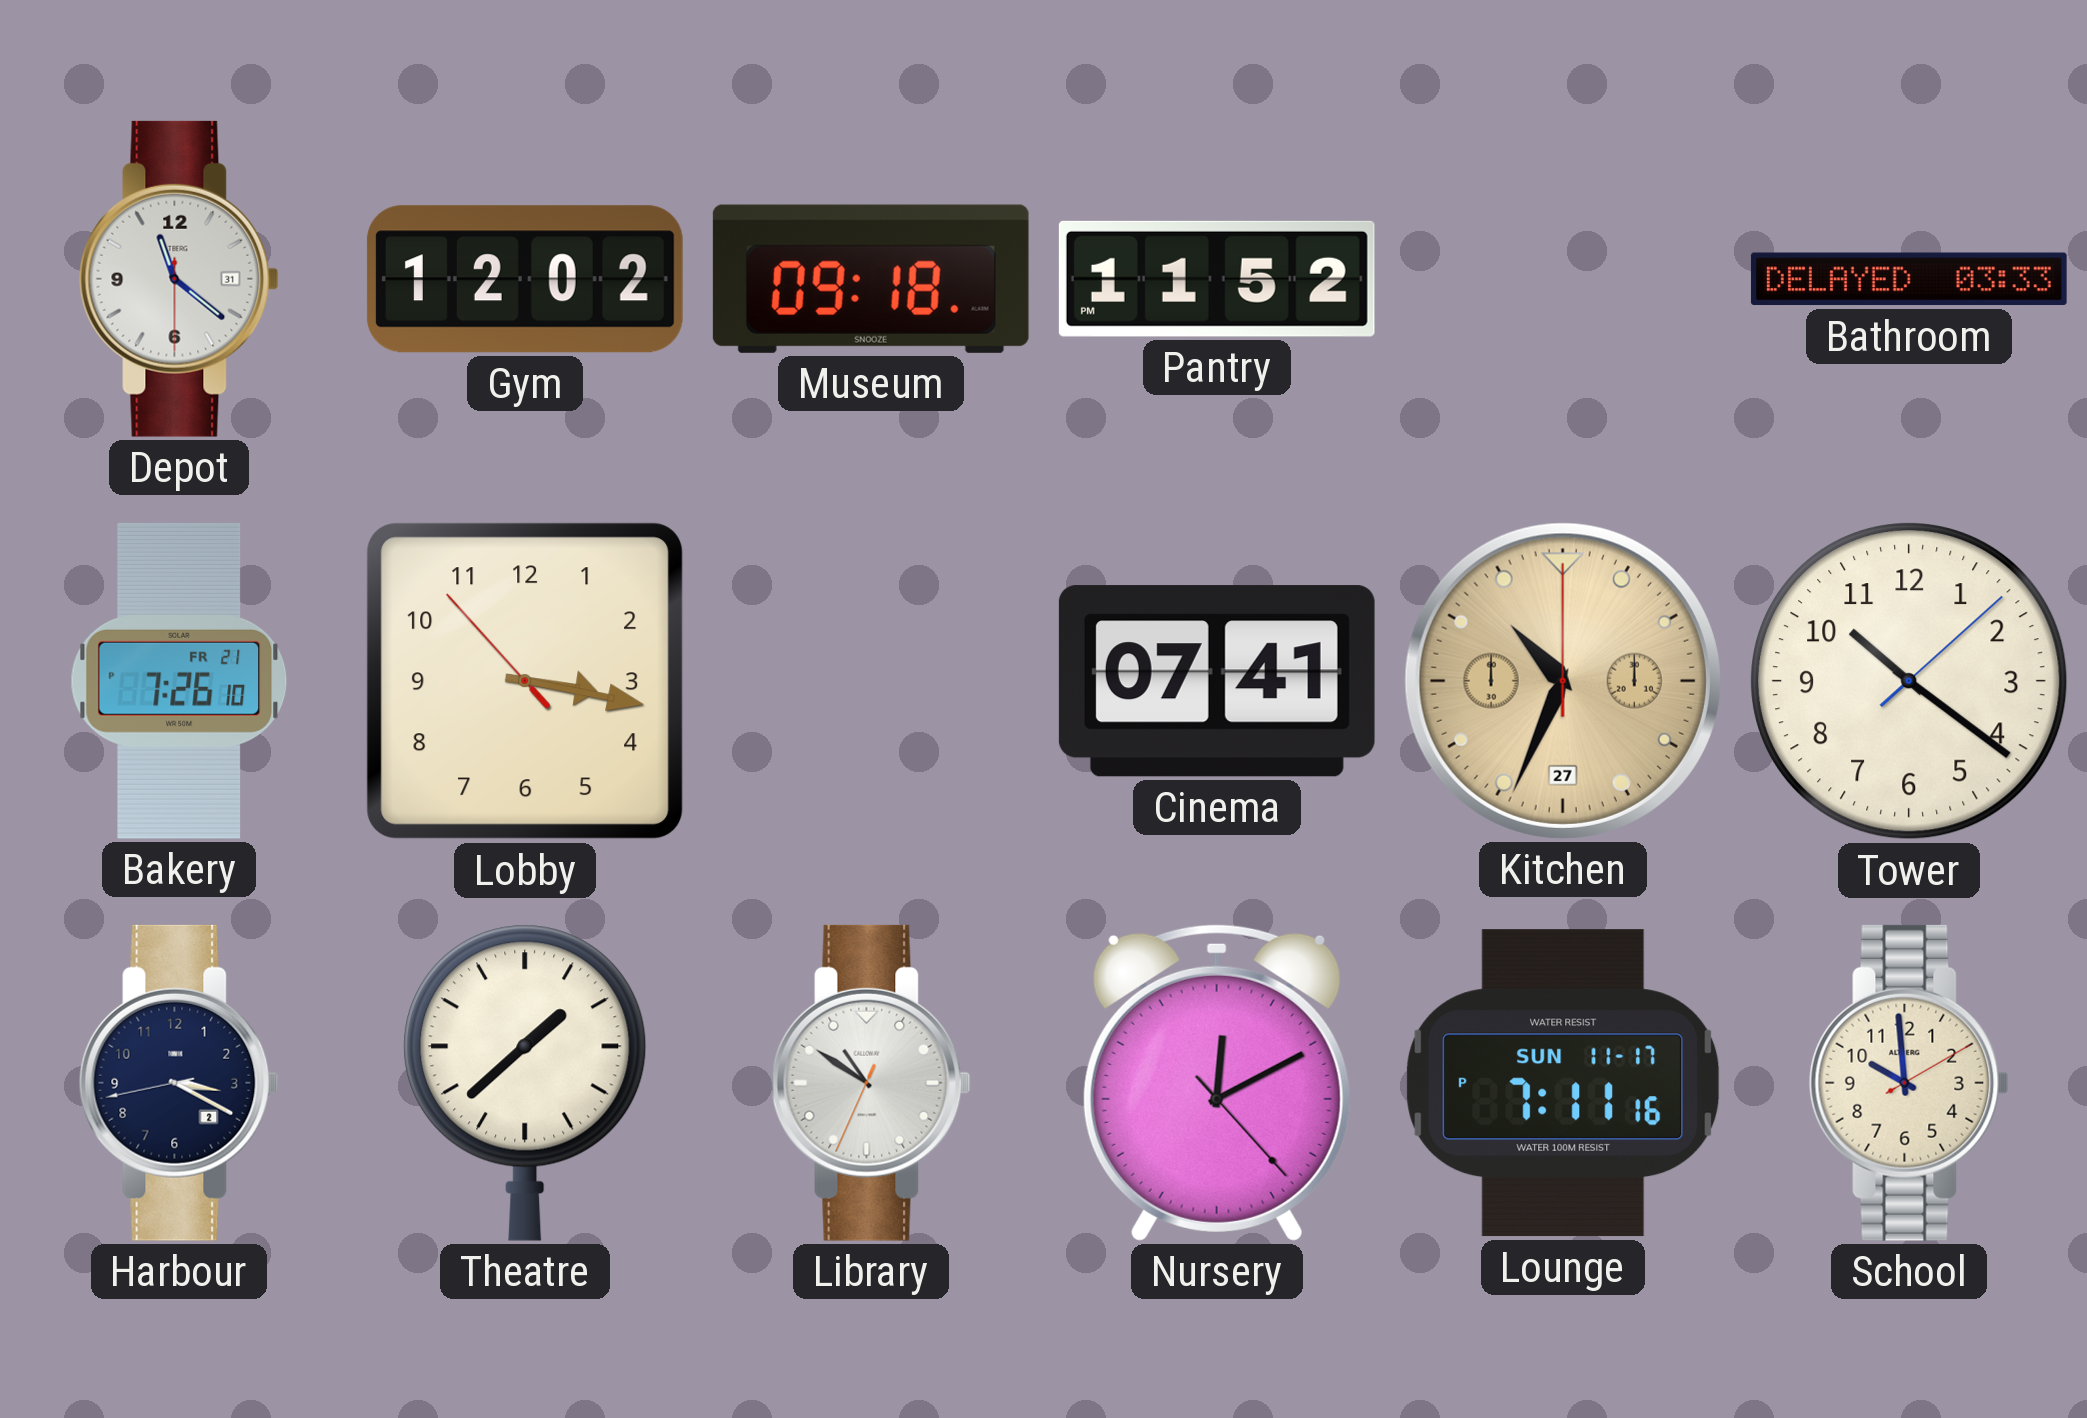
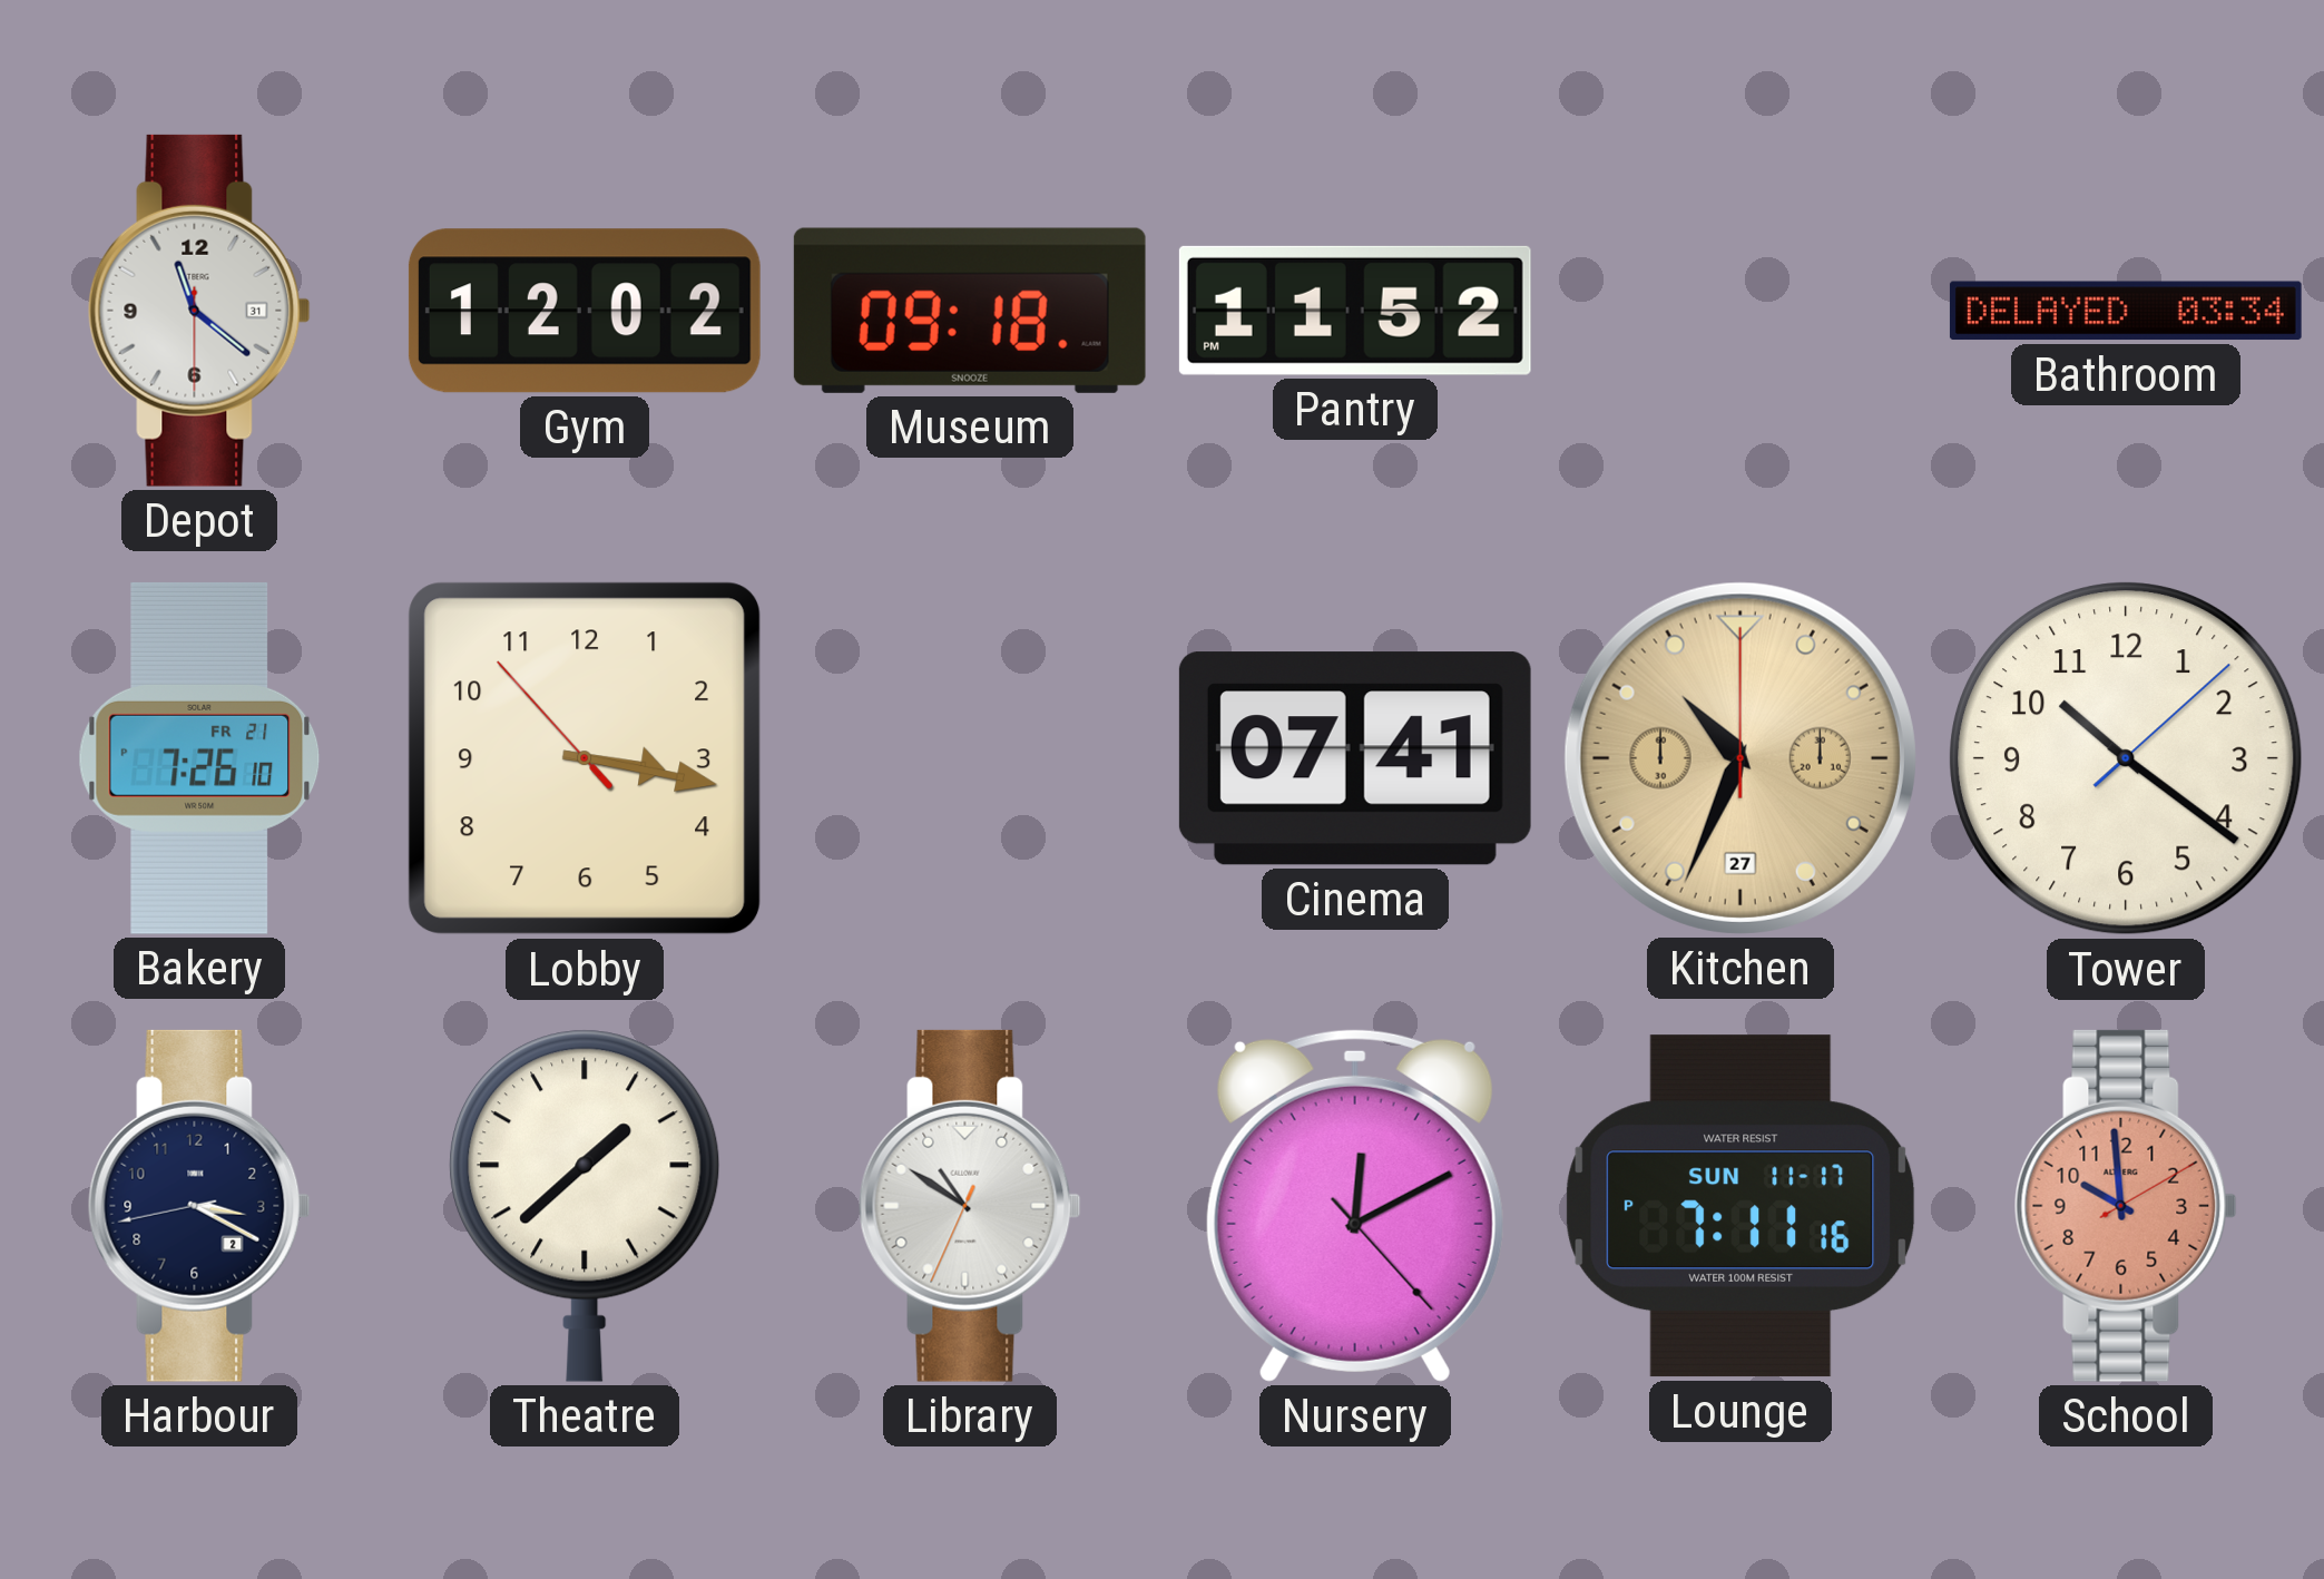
Bathroom: 03:33 -> 03:34
School dial: cream -> salmon
